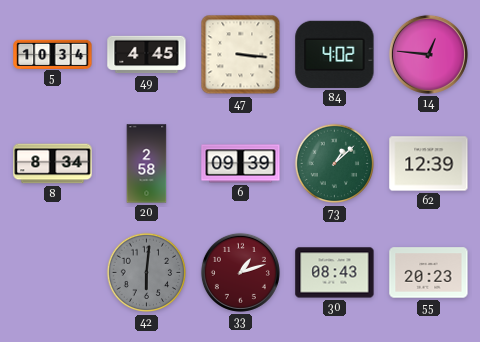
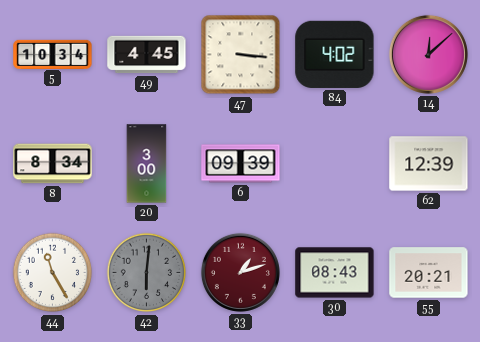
14: 12:46 -> 12:08
20: 2:58 -> 3:00
73: 1:08 -> none
44: none -> 11:25
55: 20:23 -> 20:21
